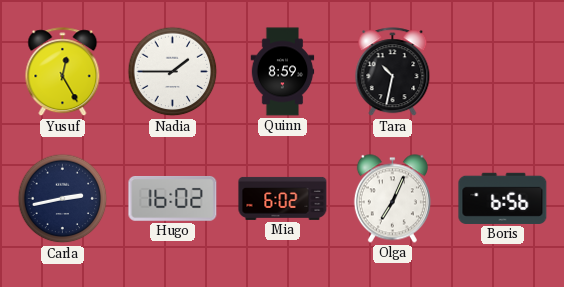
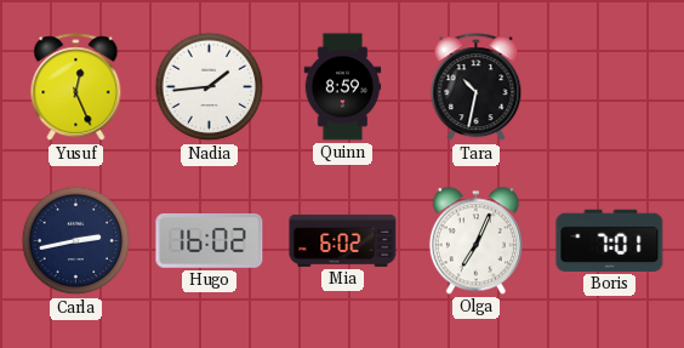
Yusuf: 12:25 -> 12:26
Nadia: 1:45 -> 1:44
Boris: 6:56 -> 7:01
